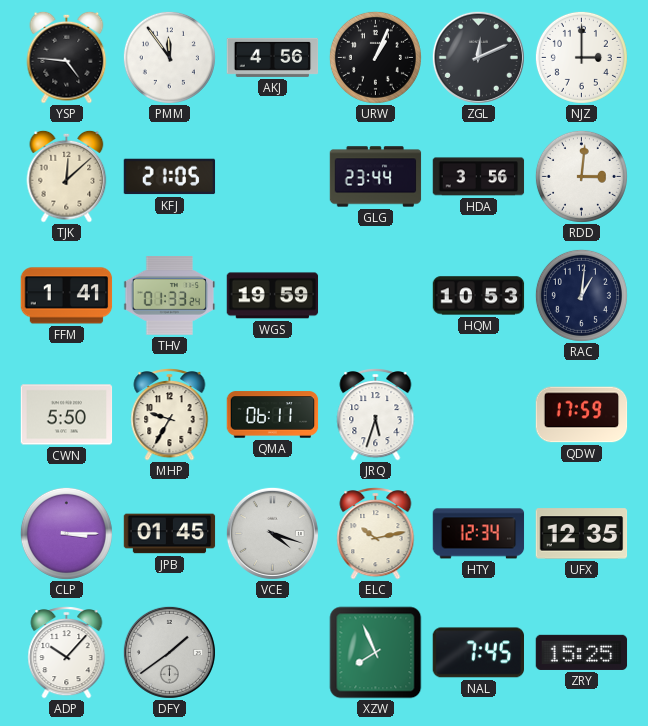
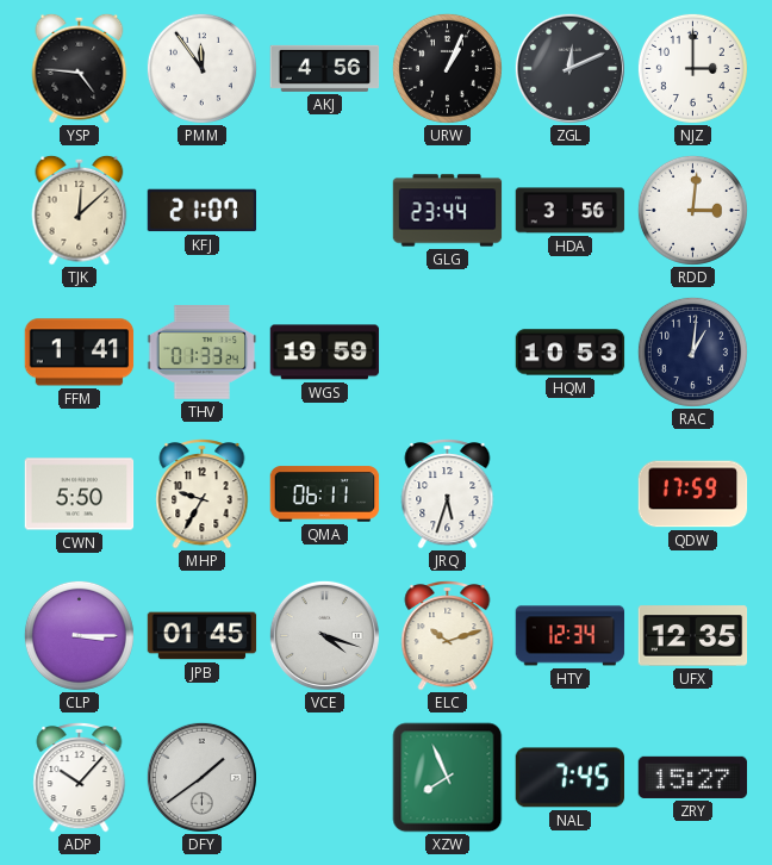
KFJ: 21:05 -> 21:07
ELC: 10:13 -> 10:12
ZRY: 15:25 -> 15:27
